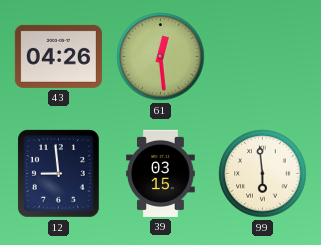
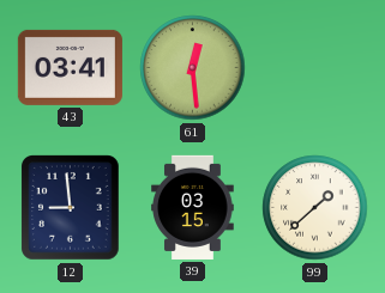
43: 04:26 -> 03:41
99: 5:59 -> 1:38
